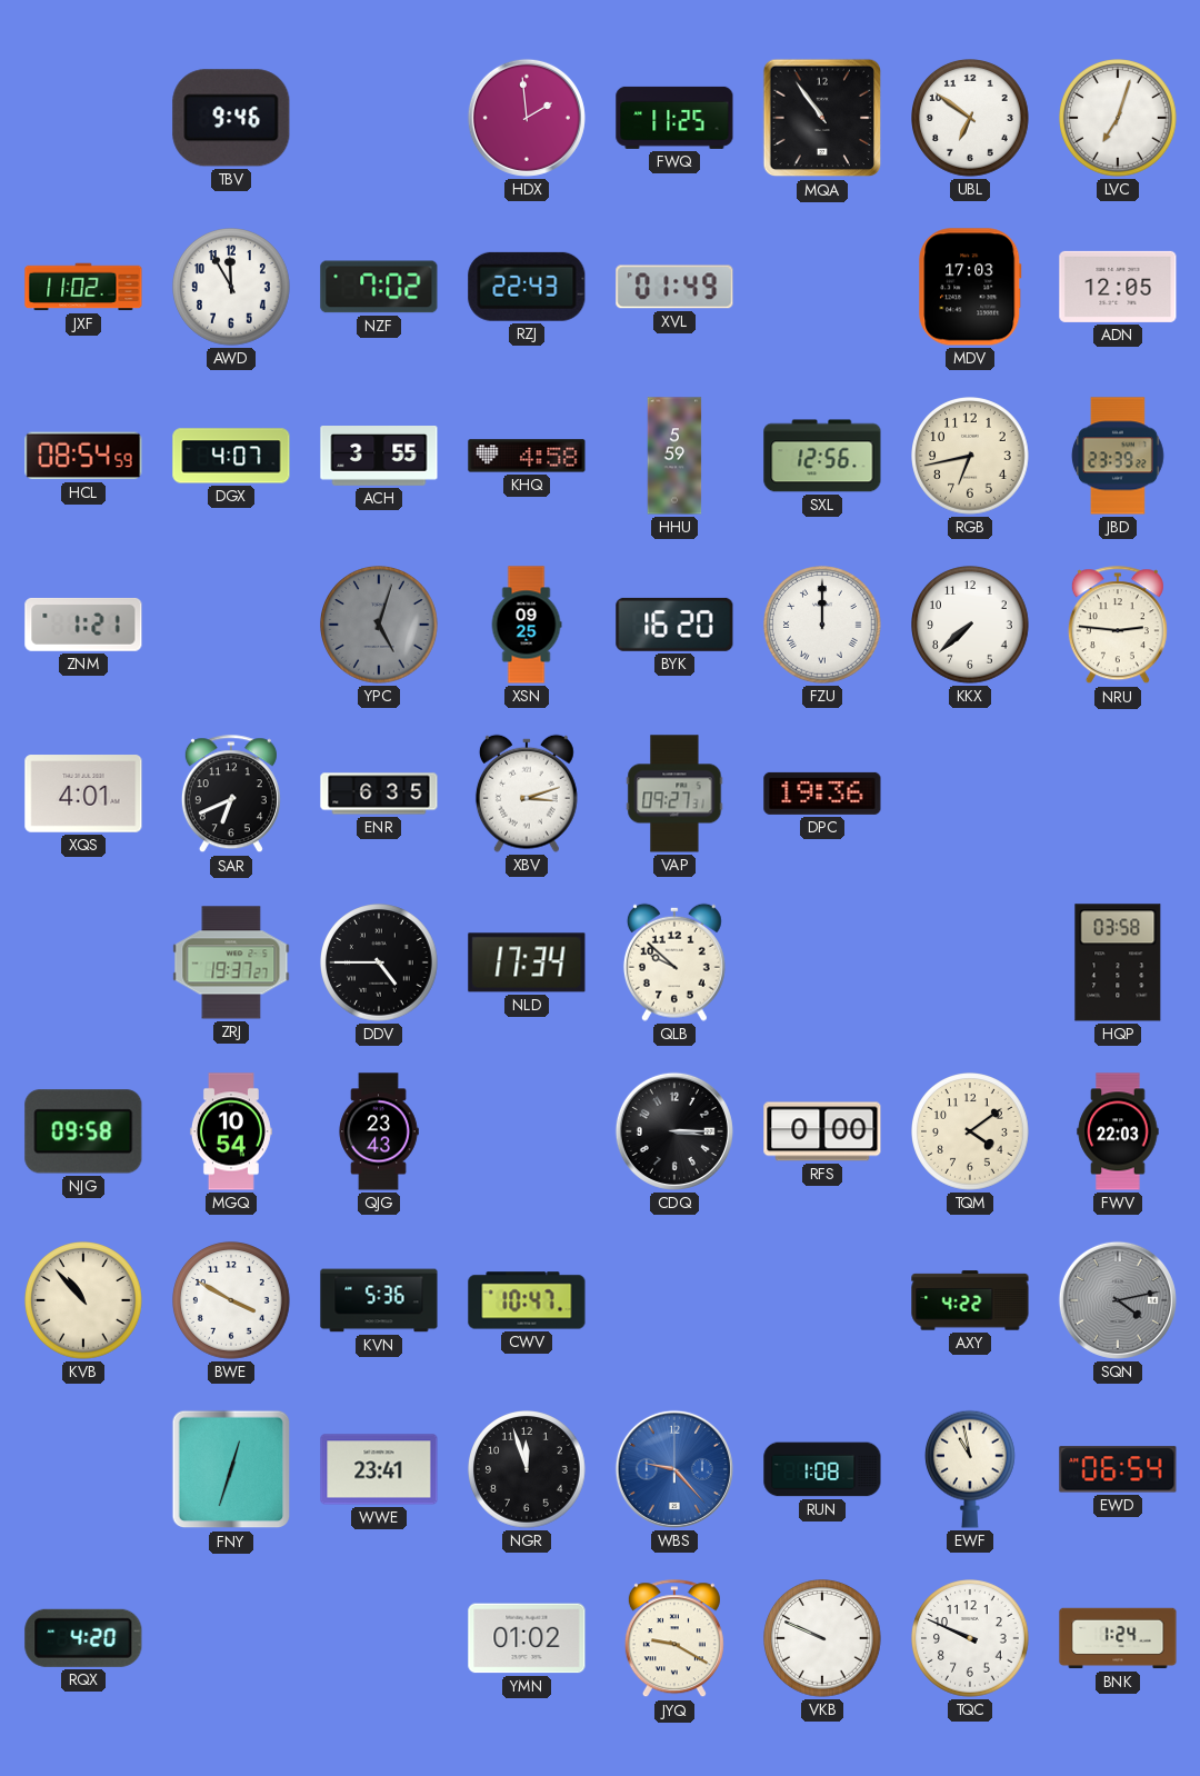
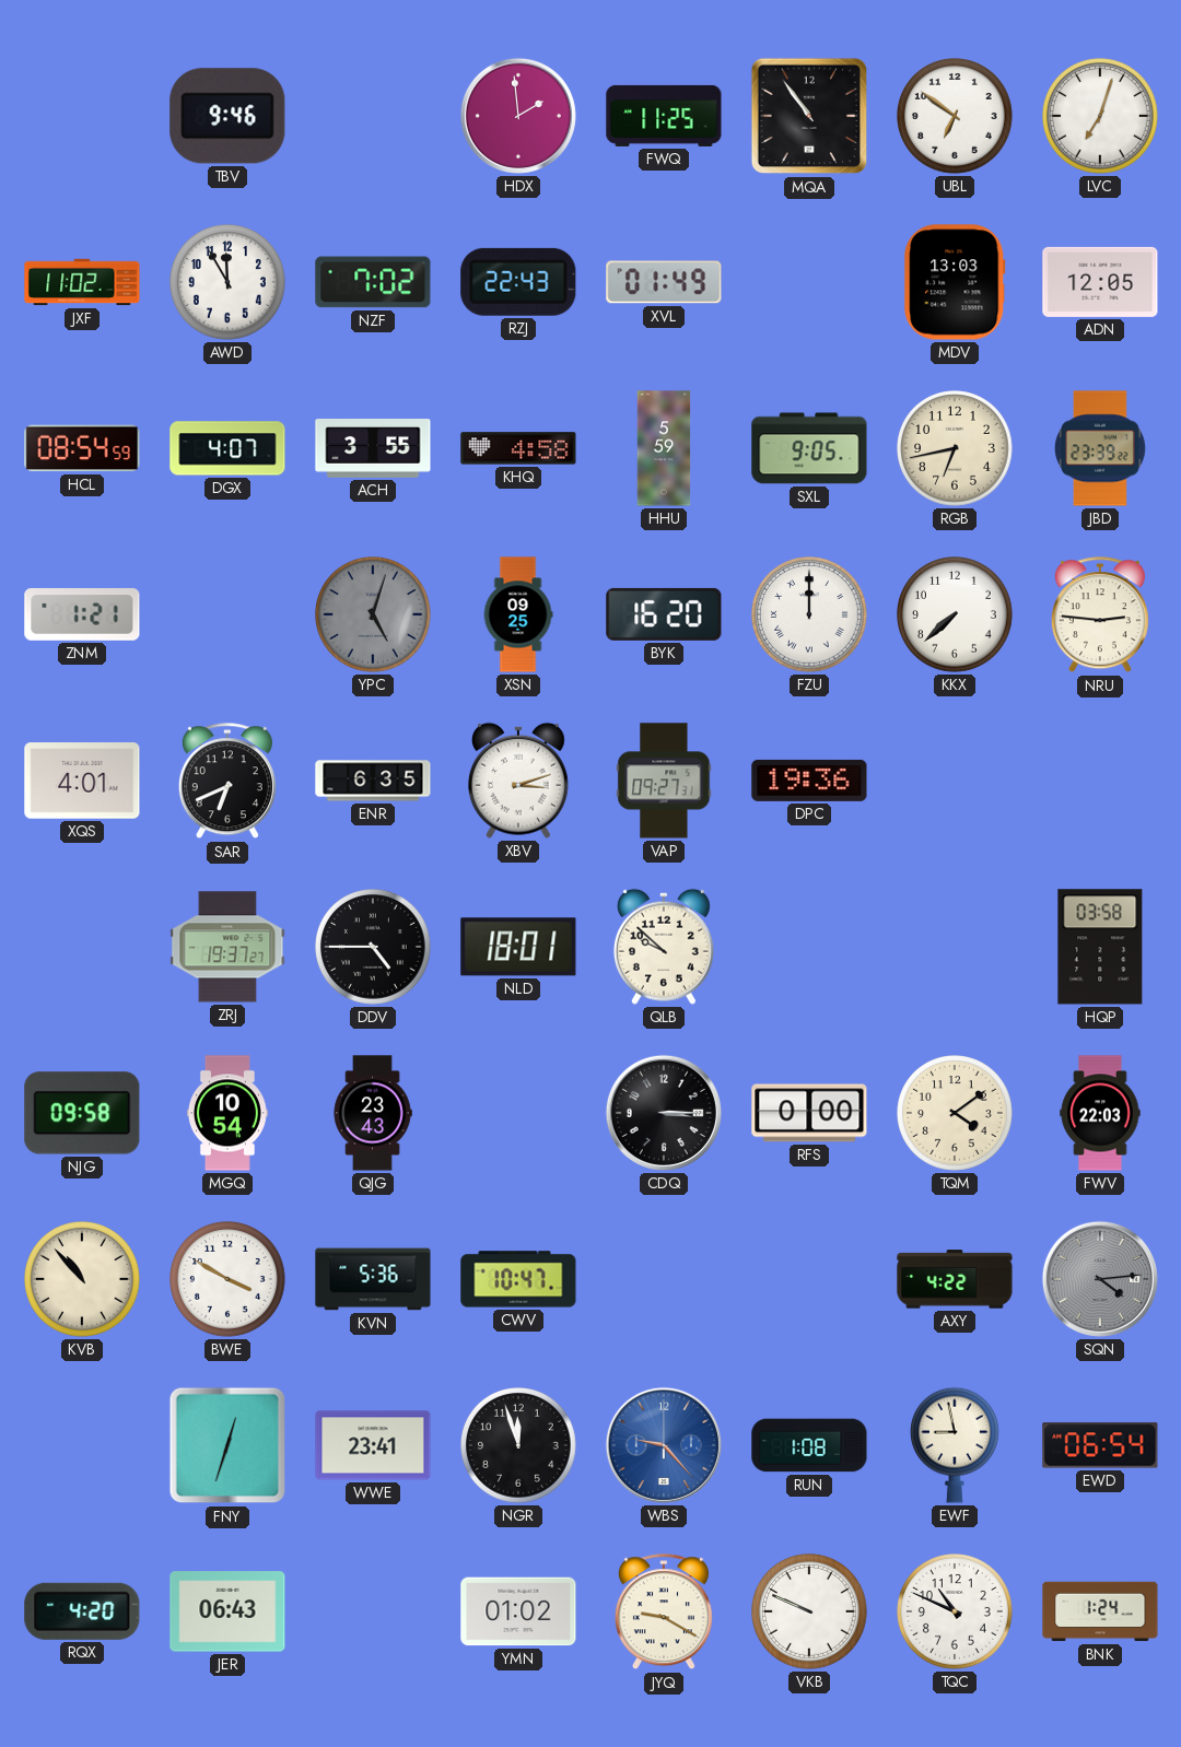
MDV: 17:03 -> 13:03
SXL: 12:56 -> 9:05
NLD: 17:34 -> 18:01
SQN: 4:13 -> 4:14
EWF: 10:58 -> 8:58
JER: none -> 06:43
TQC: 9:49 -> 10:49
